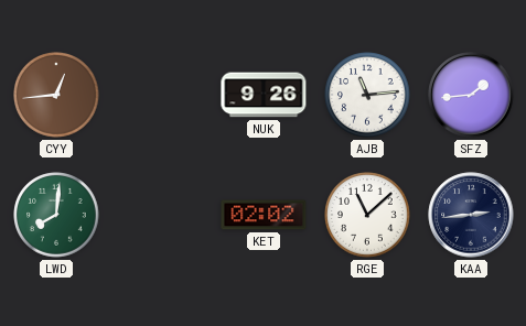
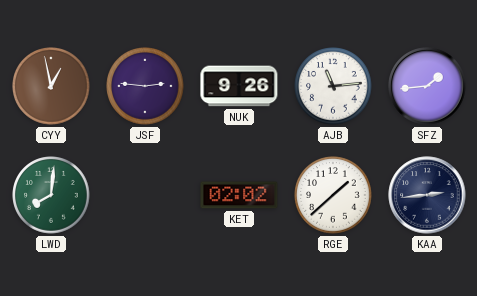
CYY: 12:44 -> 12:58
JSF: none -> 2:46
RGE: 11:08 -> 1:38
